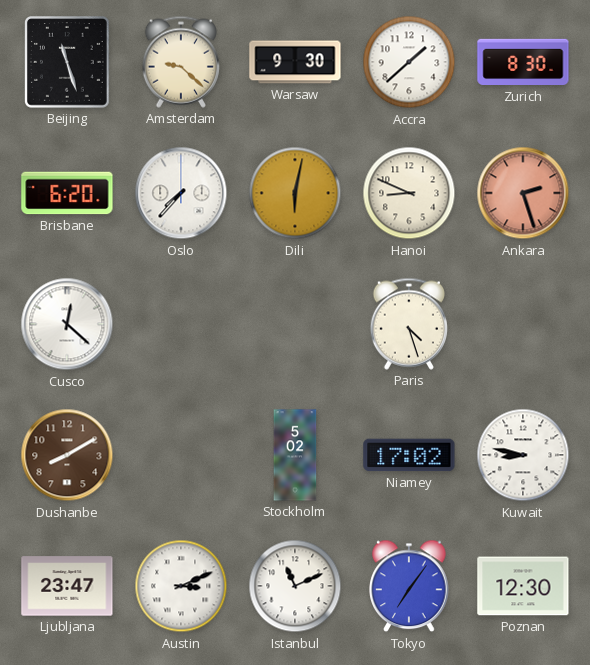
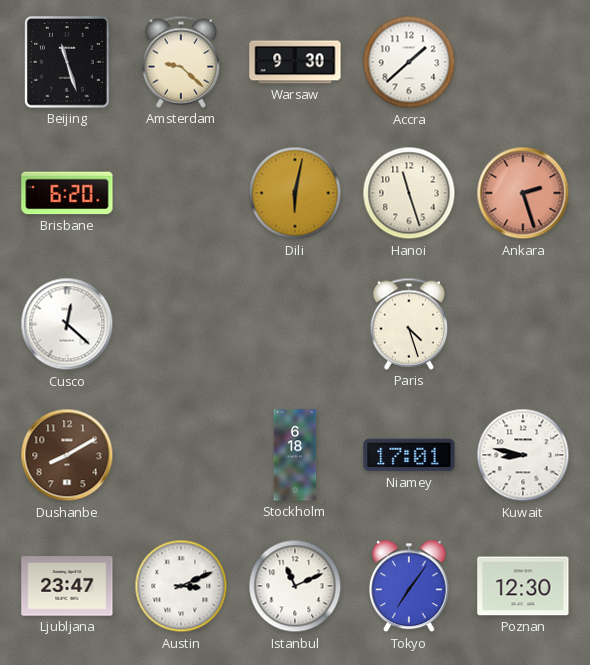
Zurich: 8:30 -> none
Oslo: 7:37 -> none
Hanoi: 8:49 -> 11:27
Stockholm: 5:02 -> 6:18
Niamey: 17:02 -> 17:01
